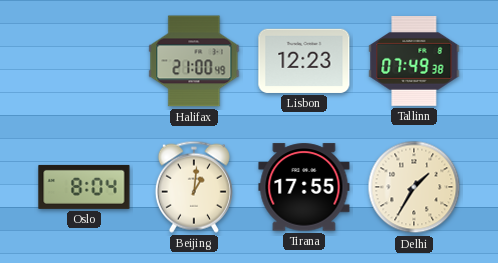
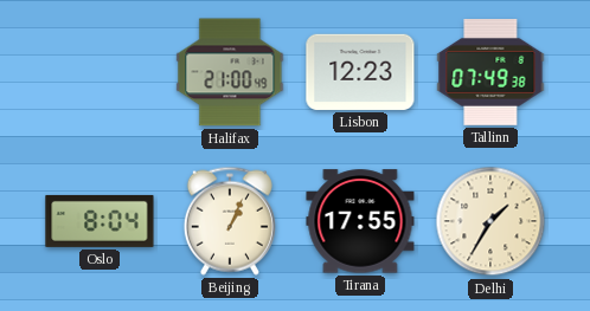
Beijing: 1:01 -> 1:04
